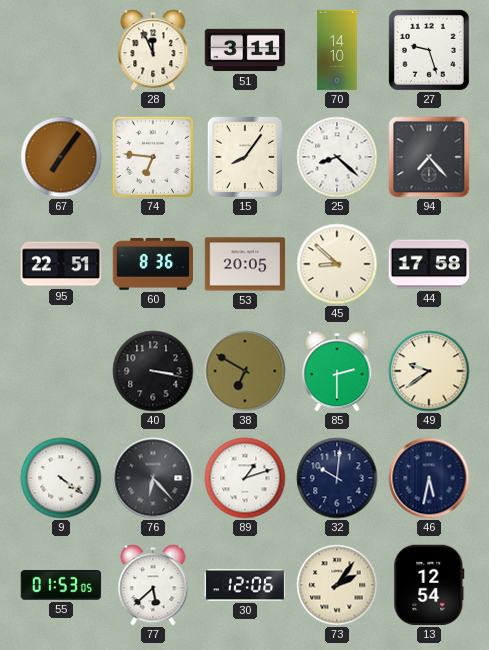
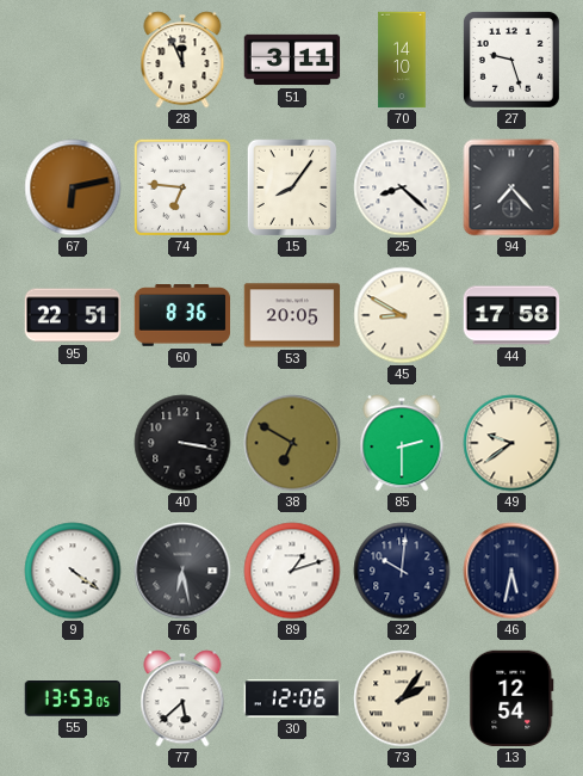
67: 7:06 -> 6:13
45: 8:52 -> 8:50
76: 6:23 -> 6:28
55: 01:53 -> 13:53
